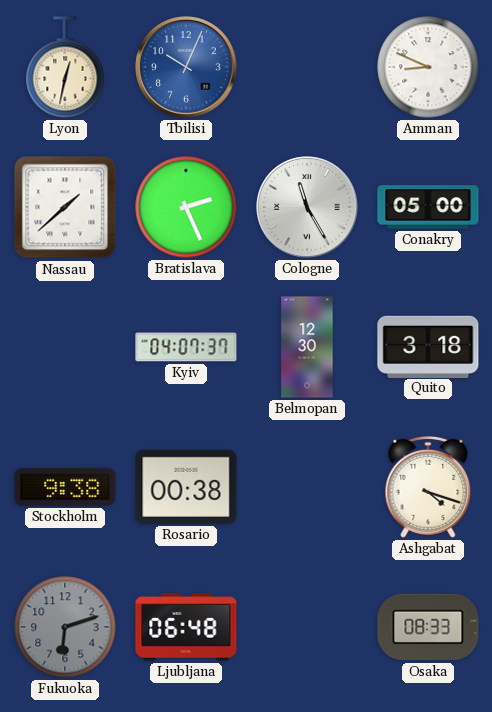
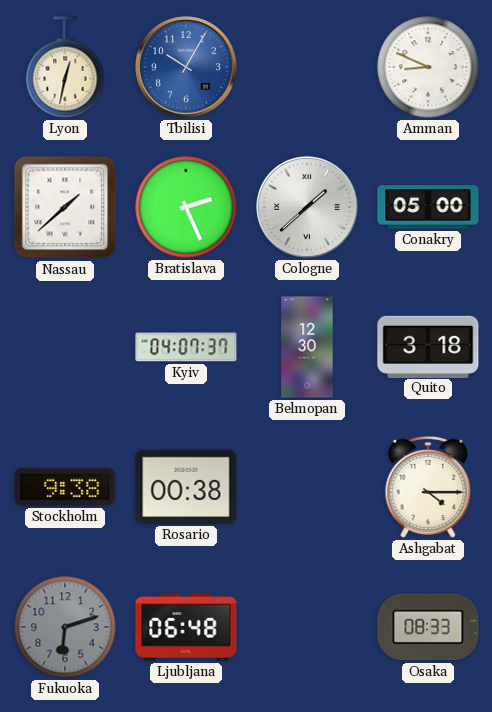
Tbilisi: 10:04 -> 10:05
Cologne: 11:25 -> 1:38
Ashgabat: 4:18 -> 4:15
